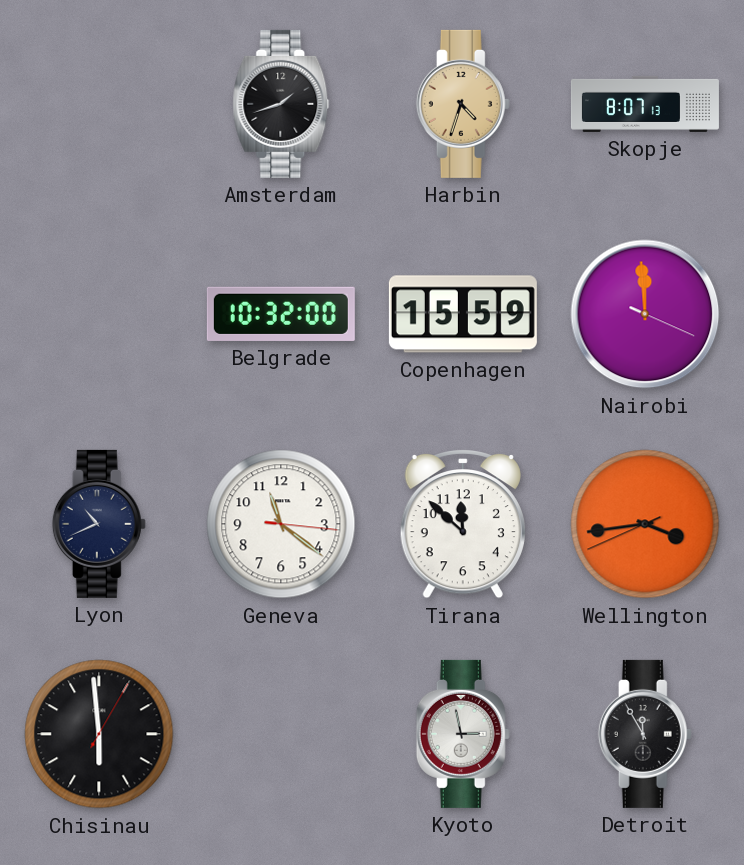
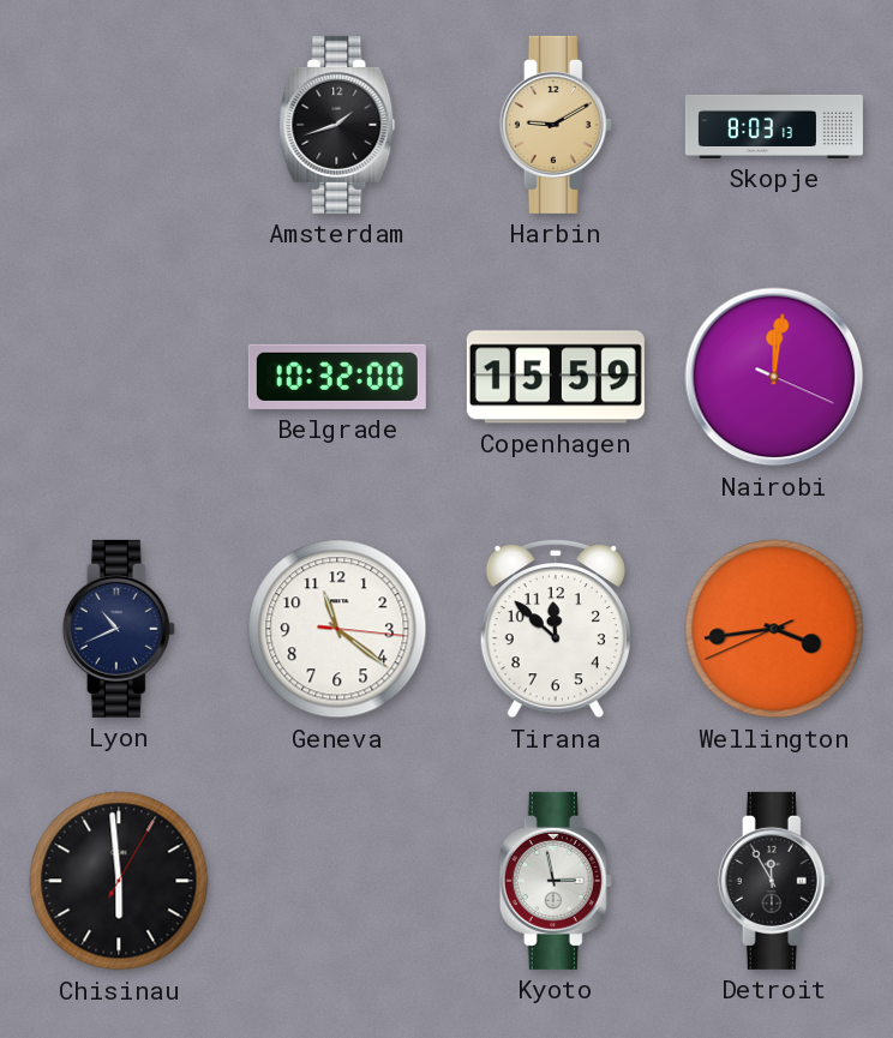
Harbin: 4:33 -> 9:10
Skopje: 8:07 -> 8:03
Nairobi: 11:59 -> 12:01
